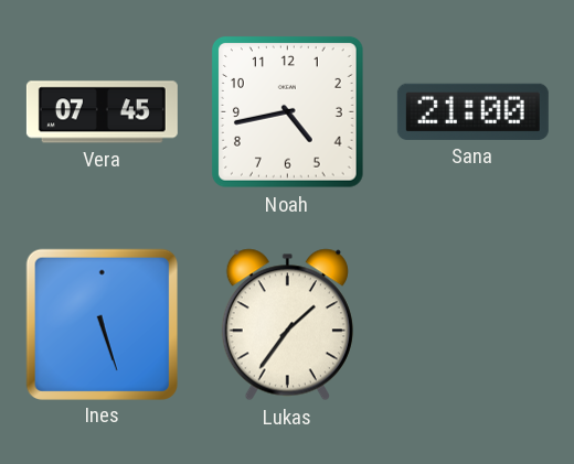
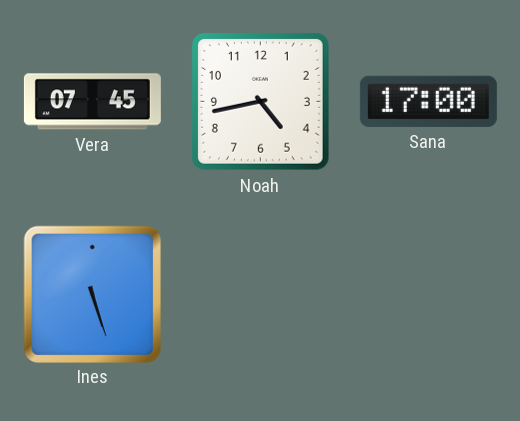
Sana: 21:00 -> 17:00
Lukas: 1:36 -> none
